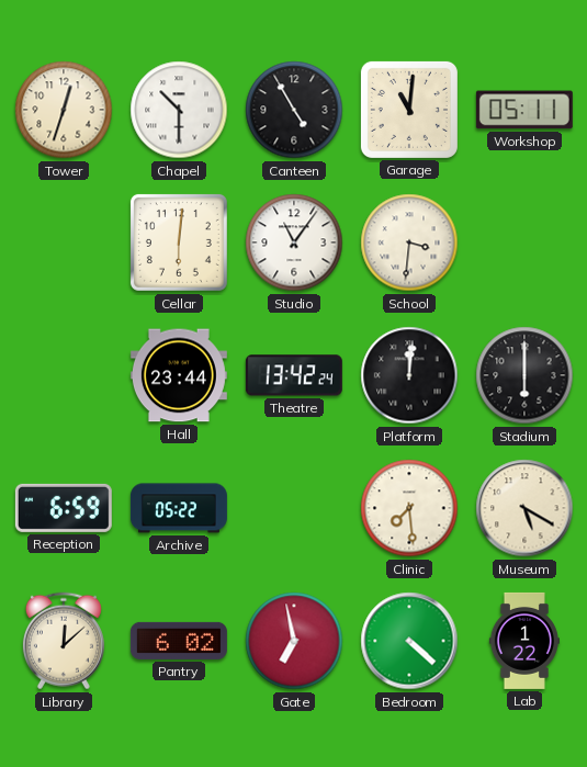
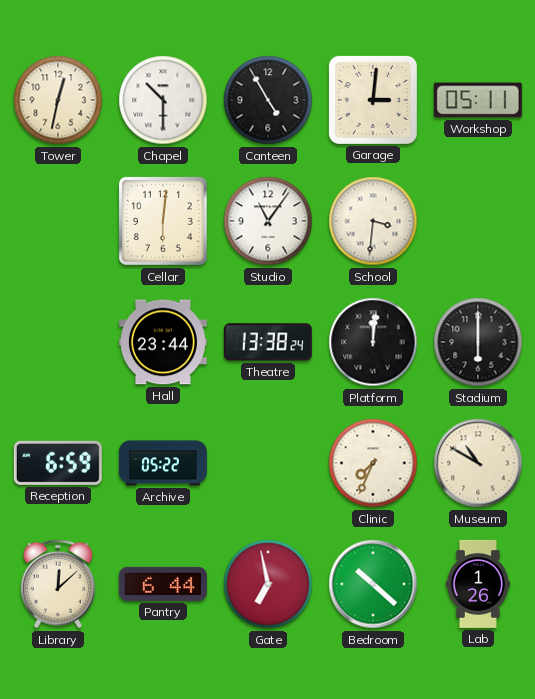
Tower: 12:33 -> 12:32
Garage: 11:01 -> 3:01
Theatre: 13:42 -> 13:38
Clinic: 7:29 -> 7:34
Museum: 5:20 -> 10:50
Pantry: 6:02 -> 6:44
Bedroom: 4:22 -> 10:22
Lab: 1:22 -> 1:26
